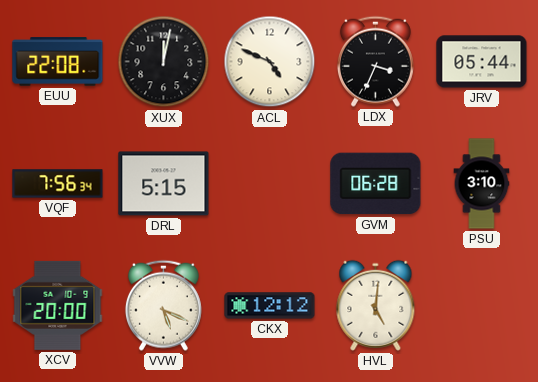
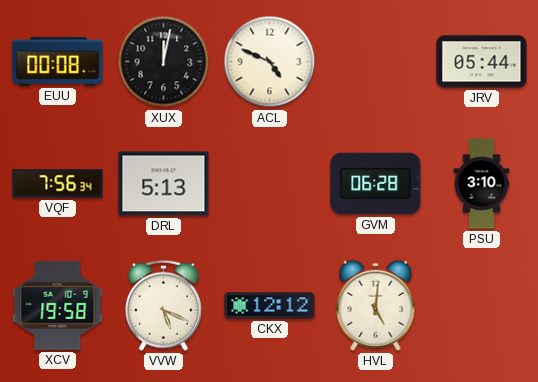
EUU: 22:08 -> 00:08
LDX: 3:34 -> none
DRL: 5:15 -> 5:13
XCV: 20:00 -> 19:58
